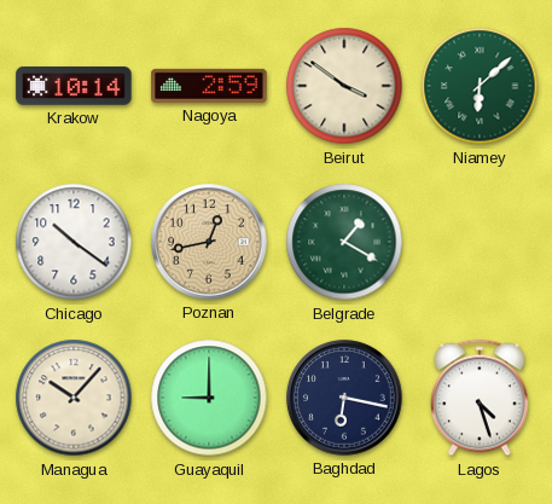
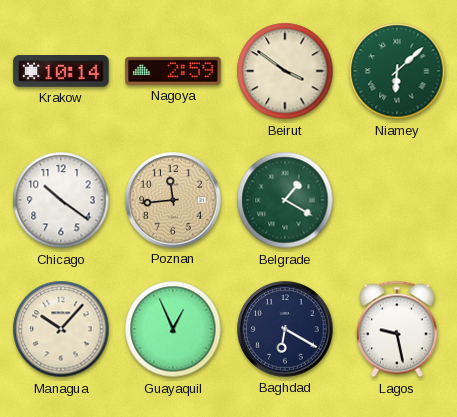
Poznan: 12:43 -> 11:44
Guayaquil: 9:00 -> 12:56
Baghdad: 6:17 -> 6:20
Lagos: 4:27 -> 9:28
